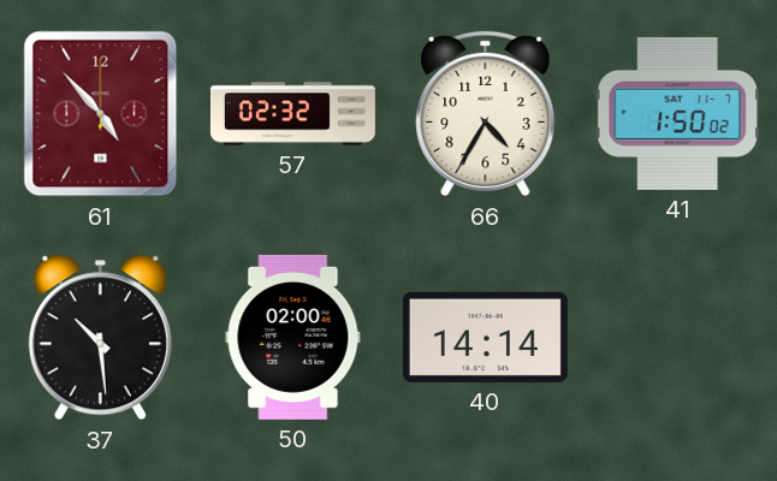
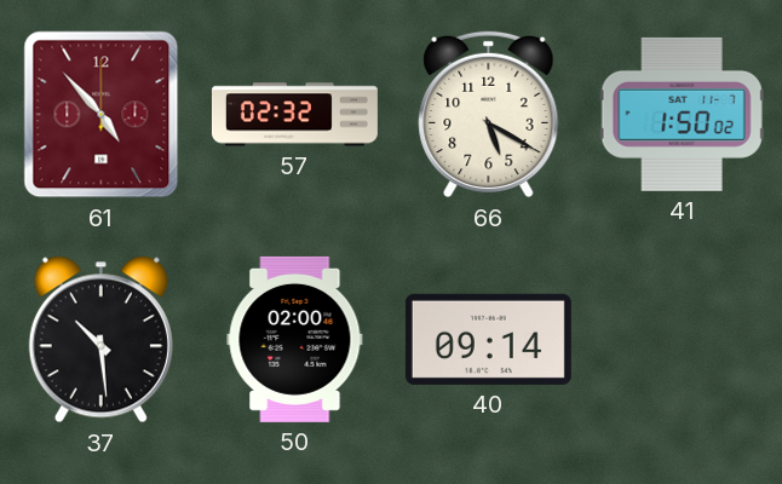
66: 4:35 -> 5:20
40: 14:14 -> 09:14
